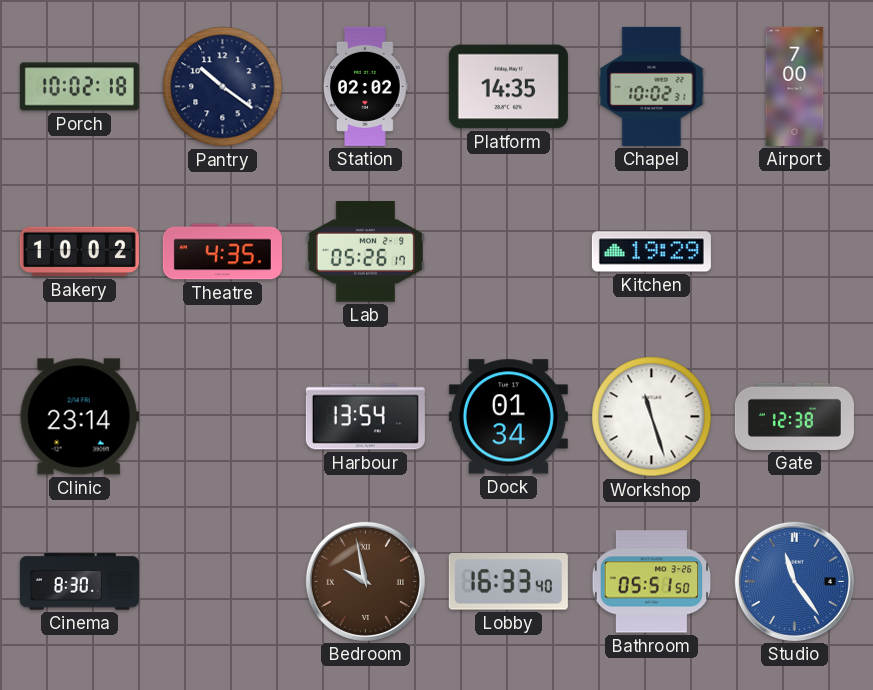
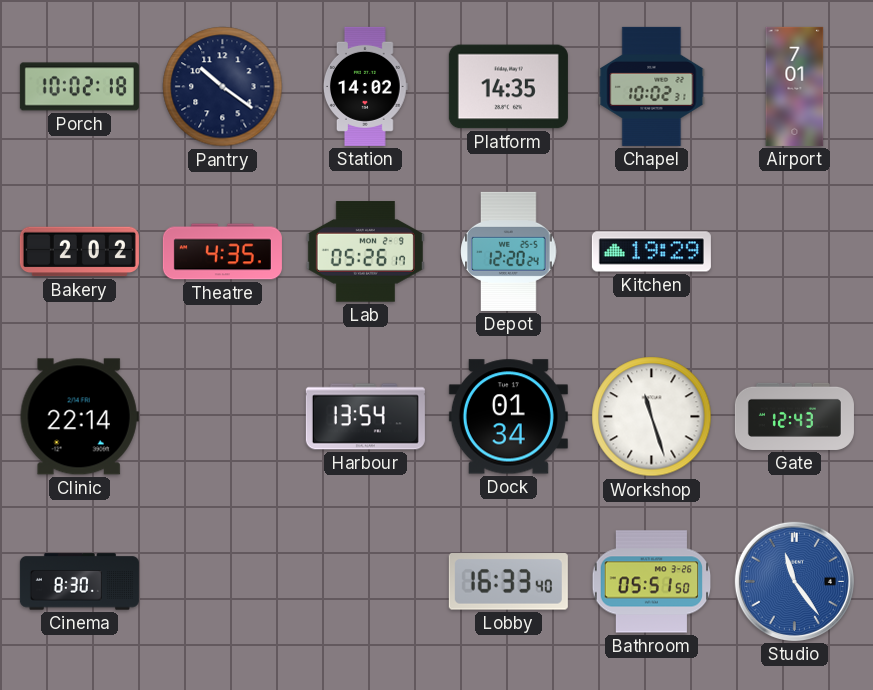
Station: 02:02 -> 14:02
Airport: 7:00 -> 7:01
Bakery: 10:02 -> 2:02
Depot: none -> 12:20
Clinic: 23:14 -> 22:14
Gate: 12:38 -> 12:43
Bedroom: 9:58 -> none
